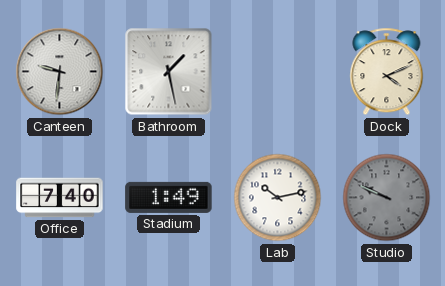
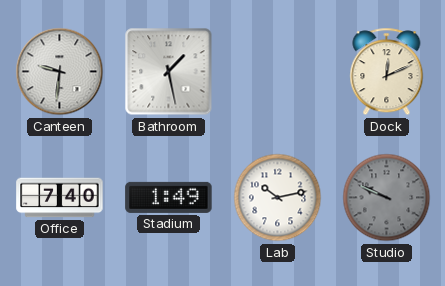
Dock: 4:11 -> 12:11
